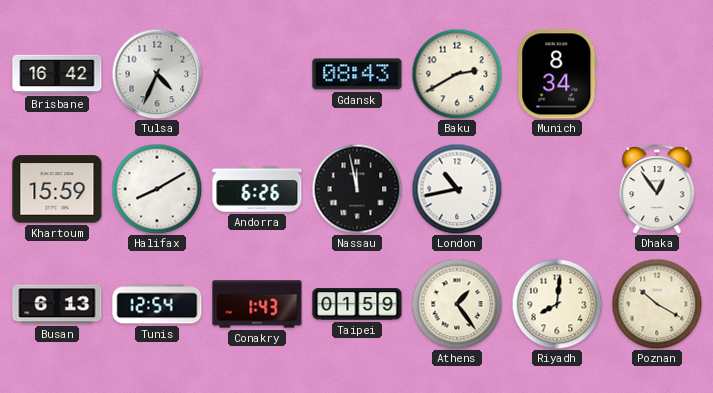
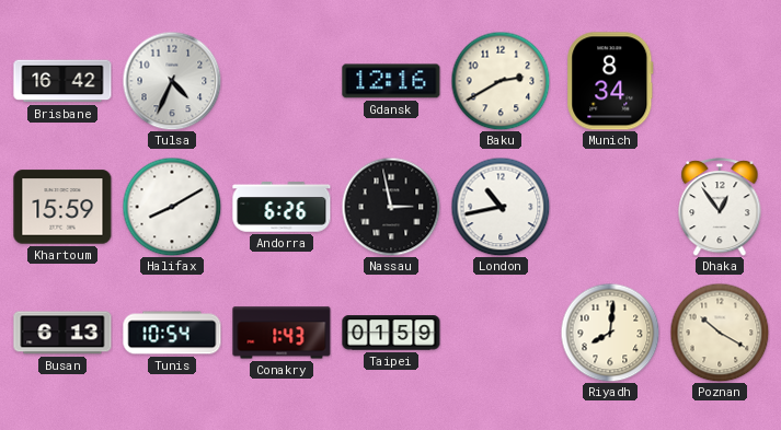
Gdansk: 08:43 -> 12:16
Nassau: 11:58 -> 2:58
Tunis: 12:54 -> 10:54
Athens: 1:24 -> none
